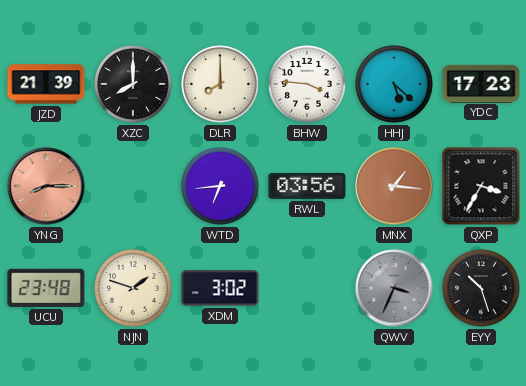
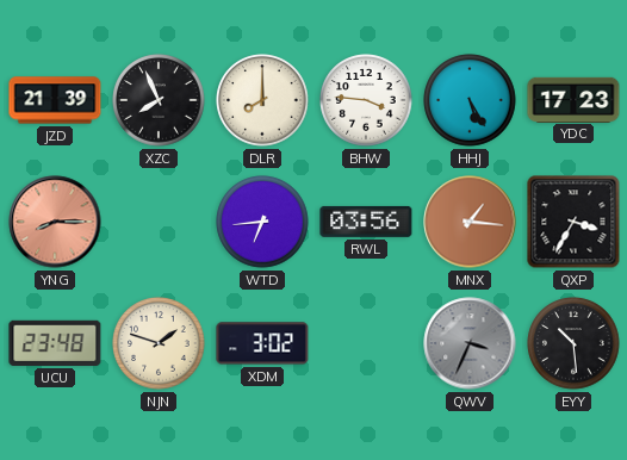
XZC: 8:00 -> 7:56
HHJ: 5:22 -> 5:25
EYY: 10:27 -> 10:29
